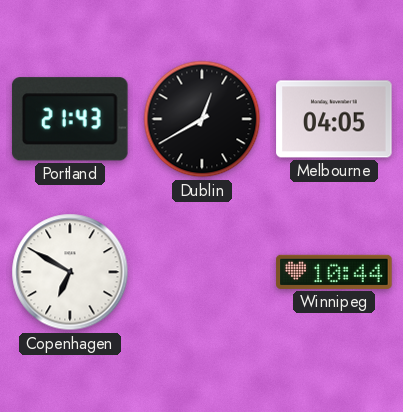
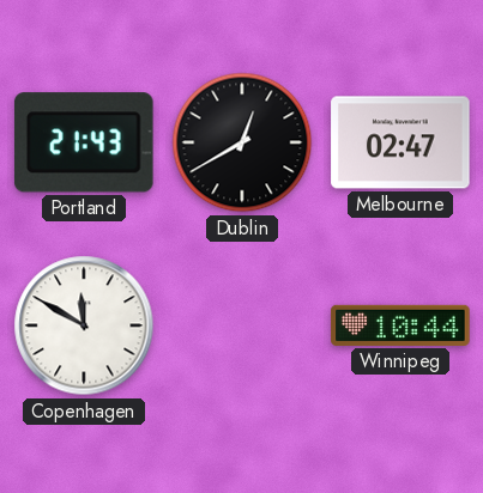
Melbourne: 04:05 -> 02:47
Copenhagen: 6:50 -> 11:50
